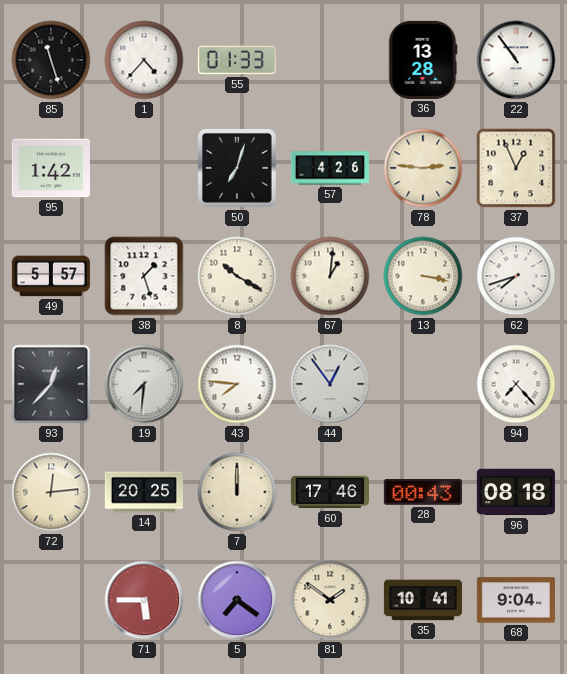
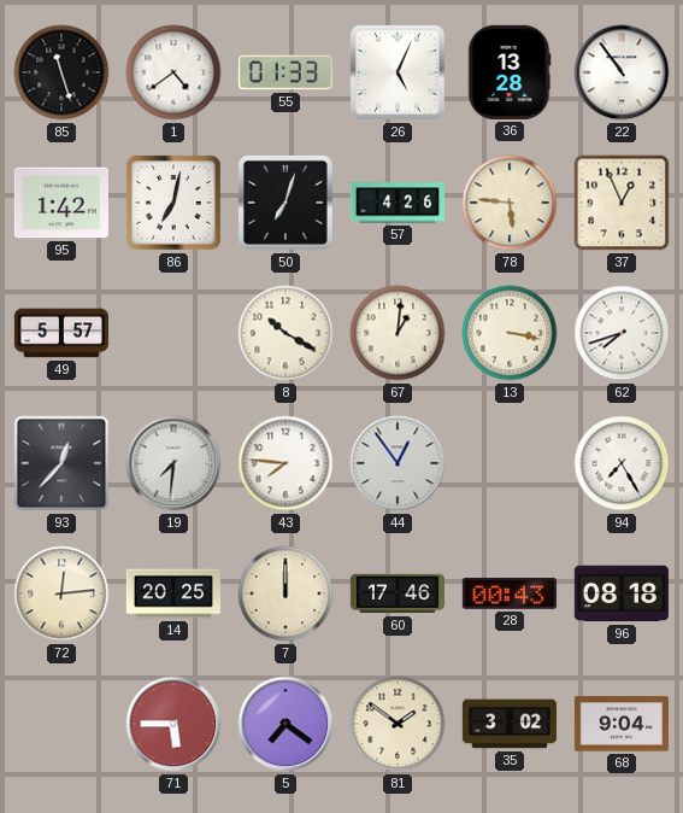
1: 4:37 -> 4:39
26: none -> 5:04
86: none -> 7:02
78: 2:46 -> 5:46
38: 1:27 -> none
94: 7:23 -> 7:25
35: 10:41 -> 3:02
